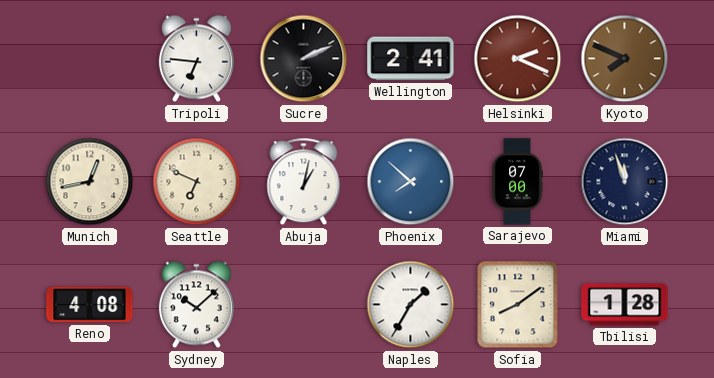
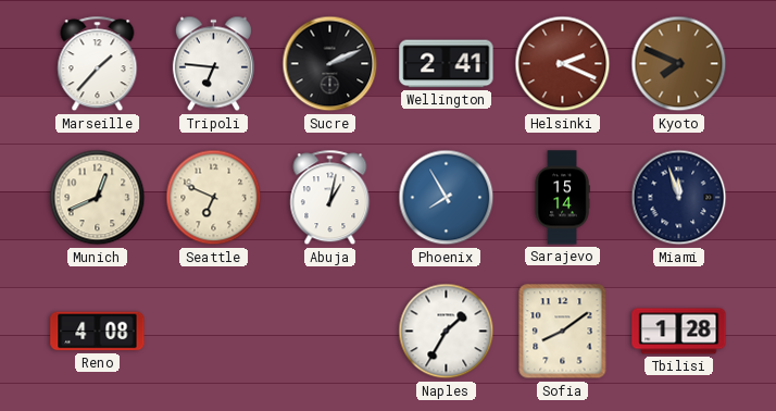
Marseille: none -> 1:37
Munich: 12:43 -> 12:41
Phoenix: 7:52 -> 7:55
Sarajevo: 07:00 -> 15:14
Sydney: 10:08 -> none
